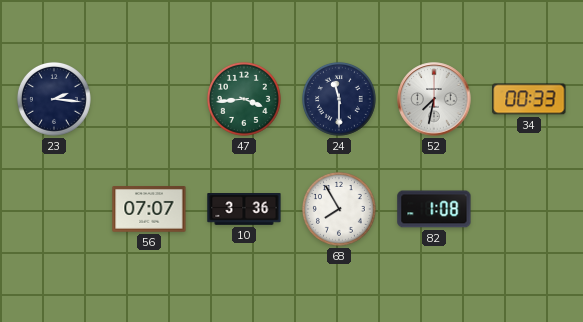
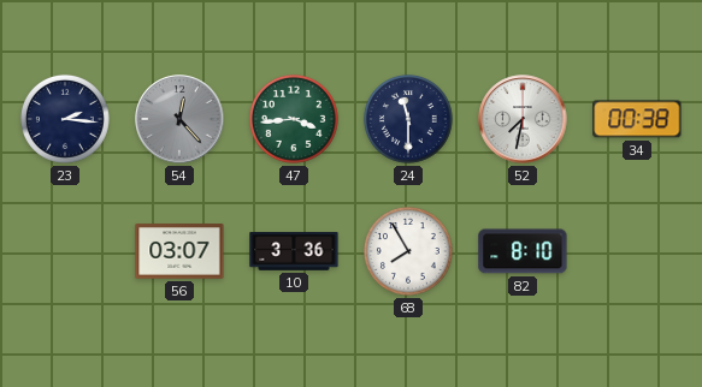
54: none -> 12:23
34: 00:33 -> 00:38
56: 07:07 -> 03:07
82: 1:08 -> 8:10
